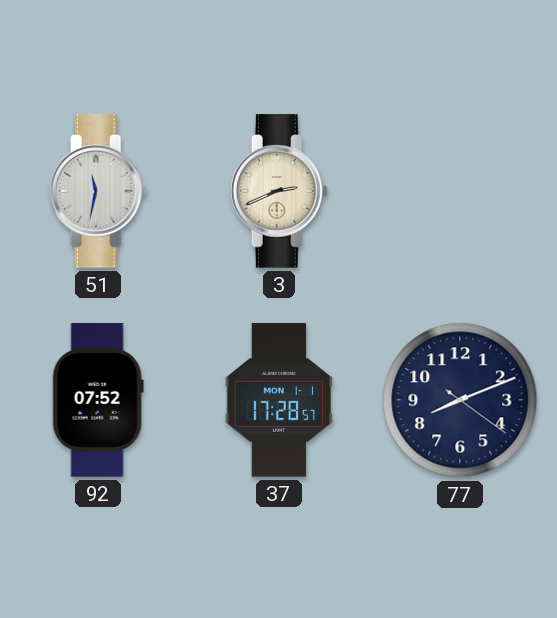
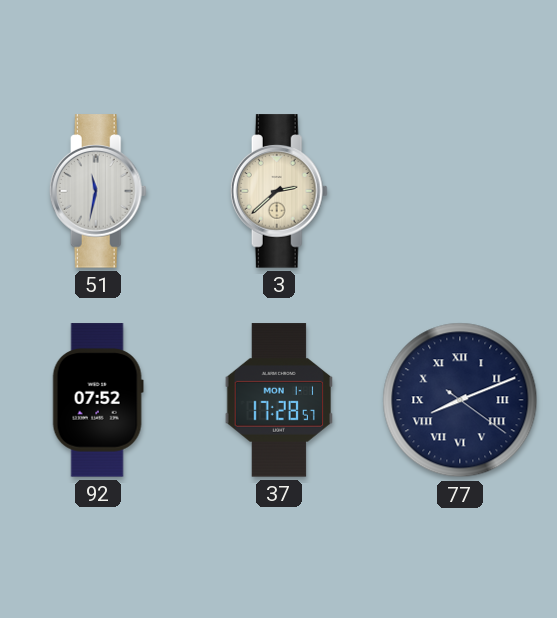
3: 2:41 -> 2:38
77 numerals: Arabic -> Roman
